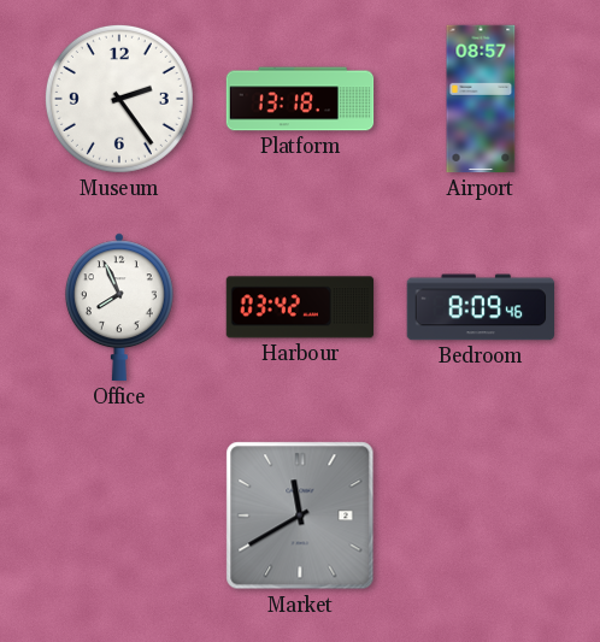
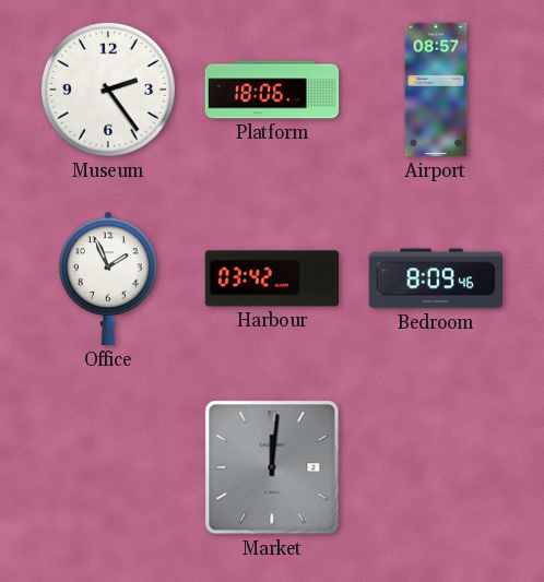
Platform: 13:18 -> 18:06
Office: 7:56 -> 1:56
Market: 11:40 -> 12:01
